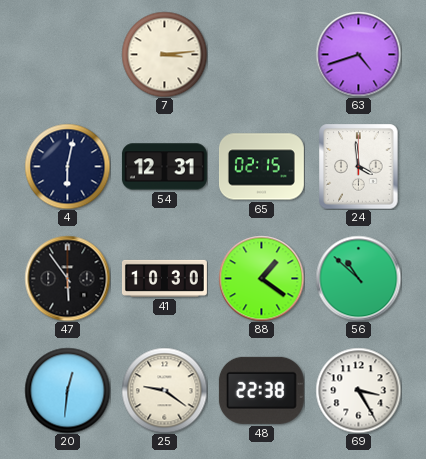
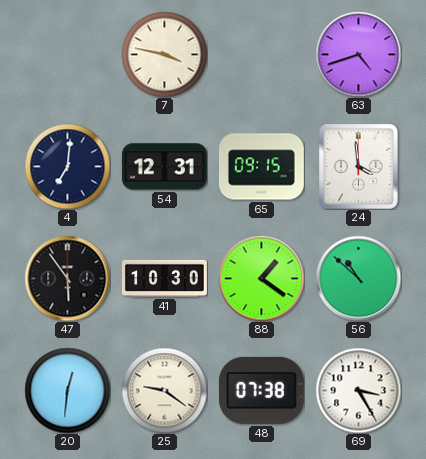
7: 3:14 -> 3:47
4: 6:02 -> 7:01
65: 02:15 -> 09:15
48: 22:38 -> 07:38
